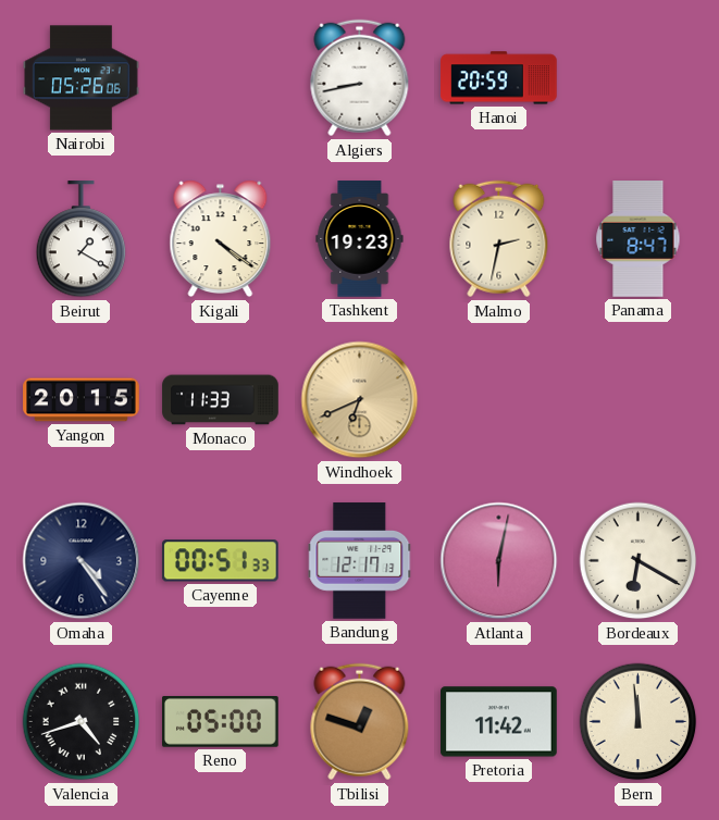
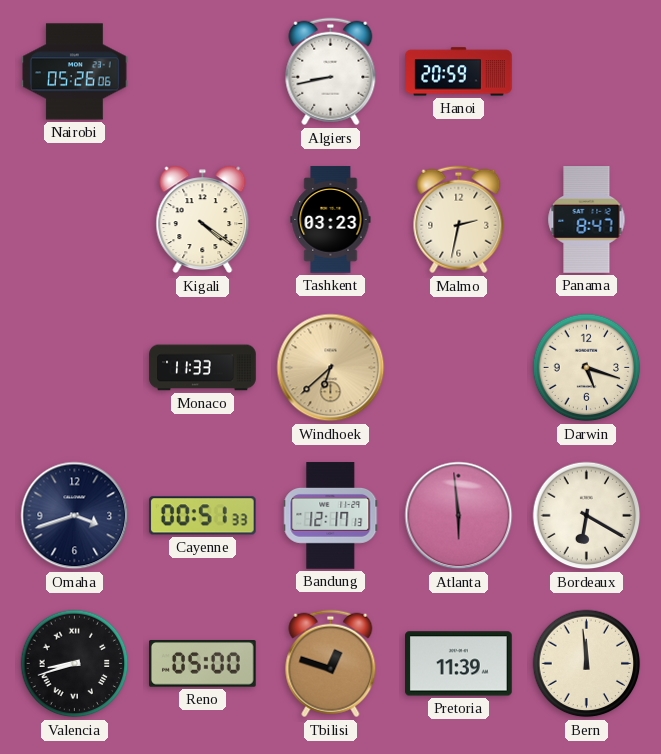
Beirut: 1:20 -> none
Tashkent: 19:23 -> 03:23
Yangon: 20:15 -> none
Windhoek: 6:41 -> 6:38
Darwin: none -> 5:18
Omaha: 4:24 -> 3:42
Atlanta: 6:02 -> 5:59
Valencia: 4:42 -> 8:42
Pretoria: 11:42 -> 11:39
